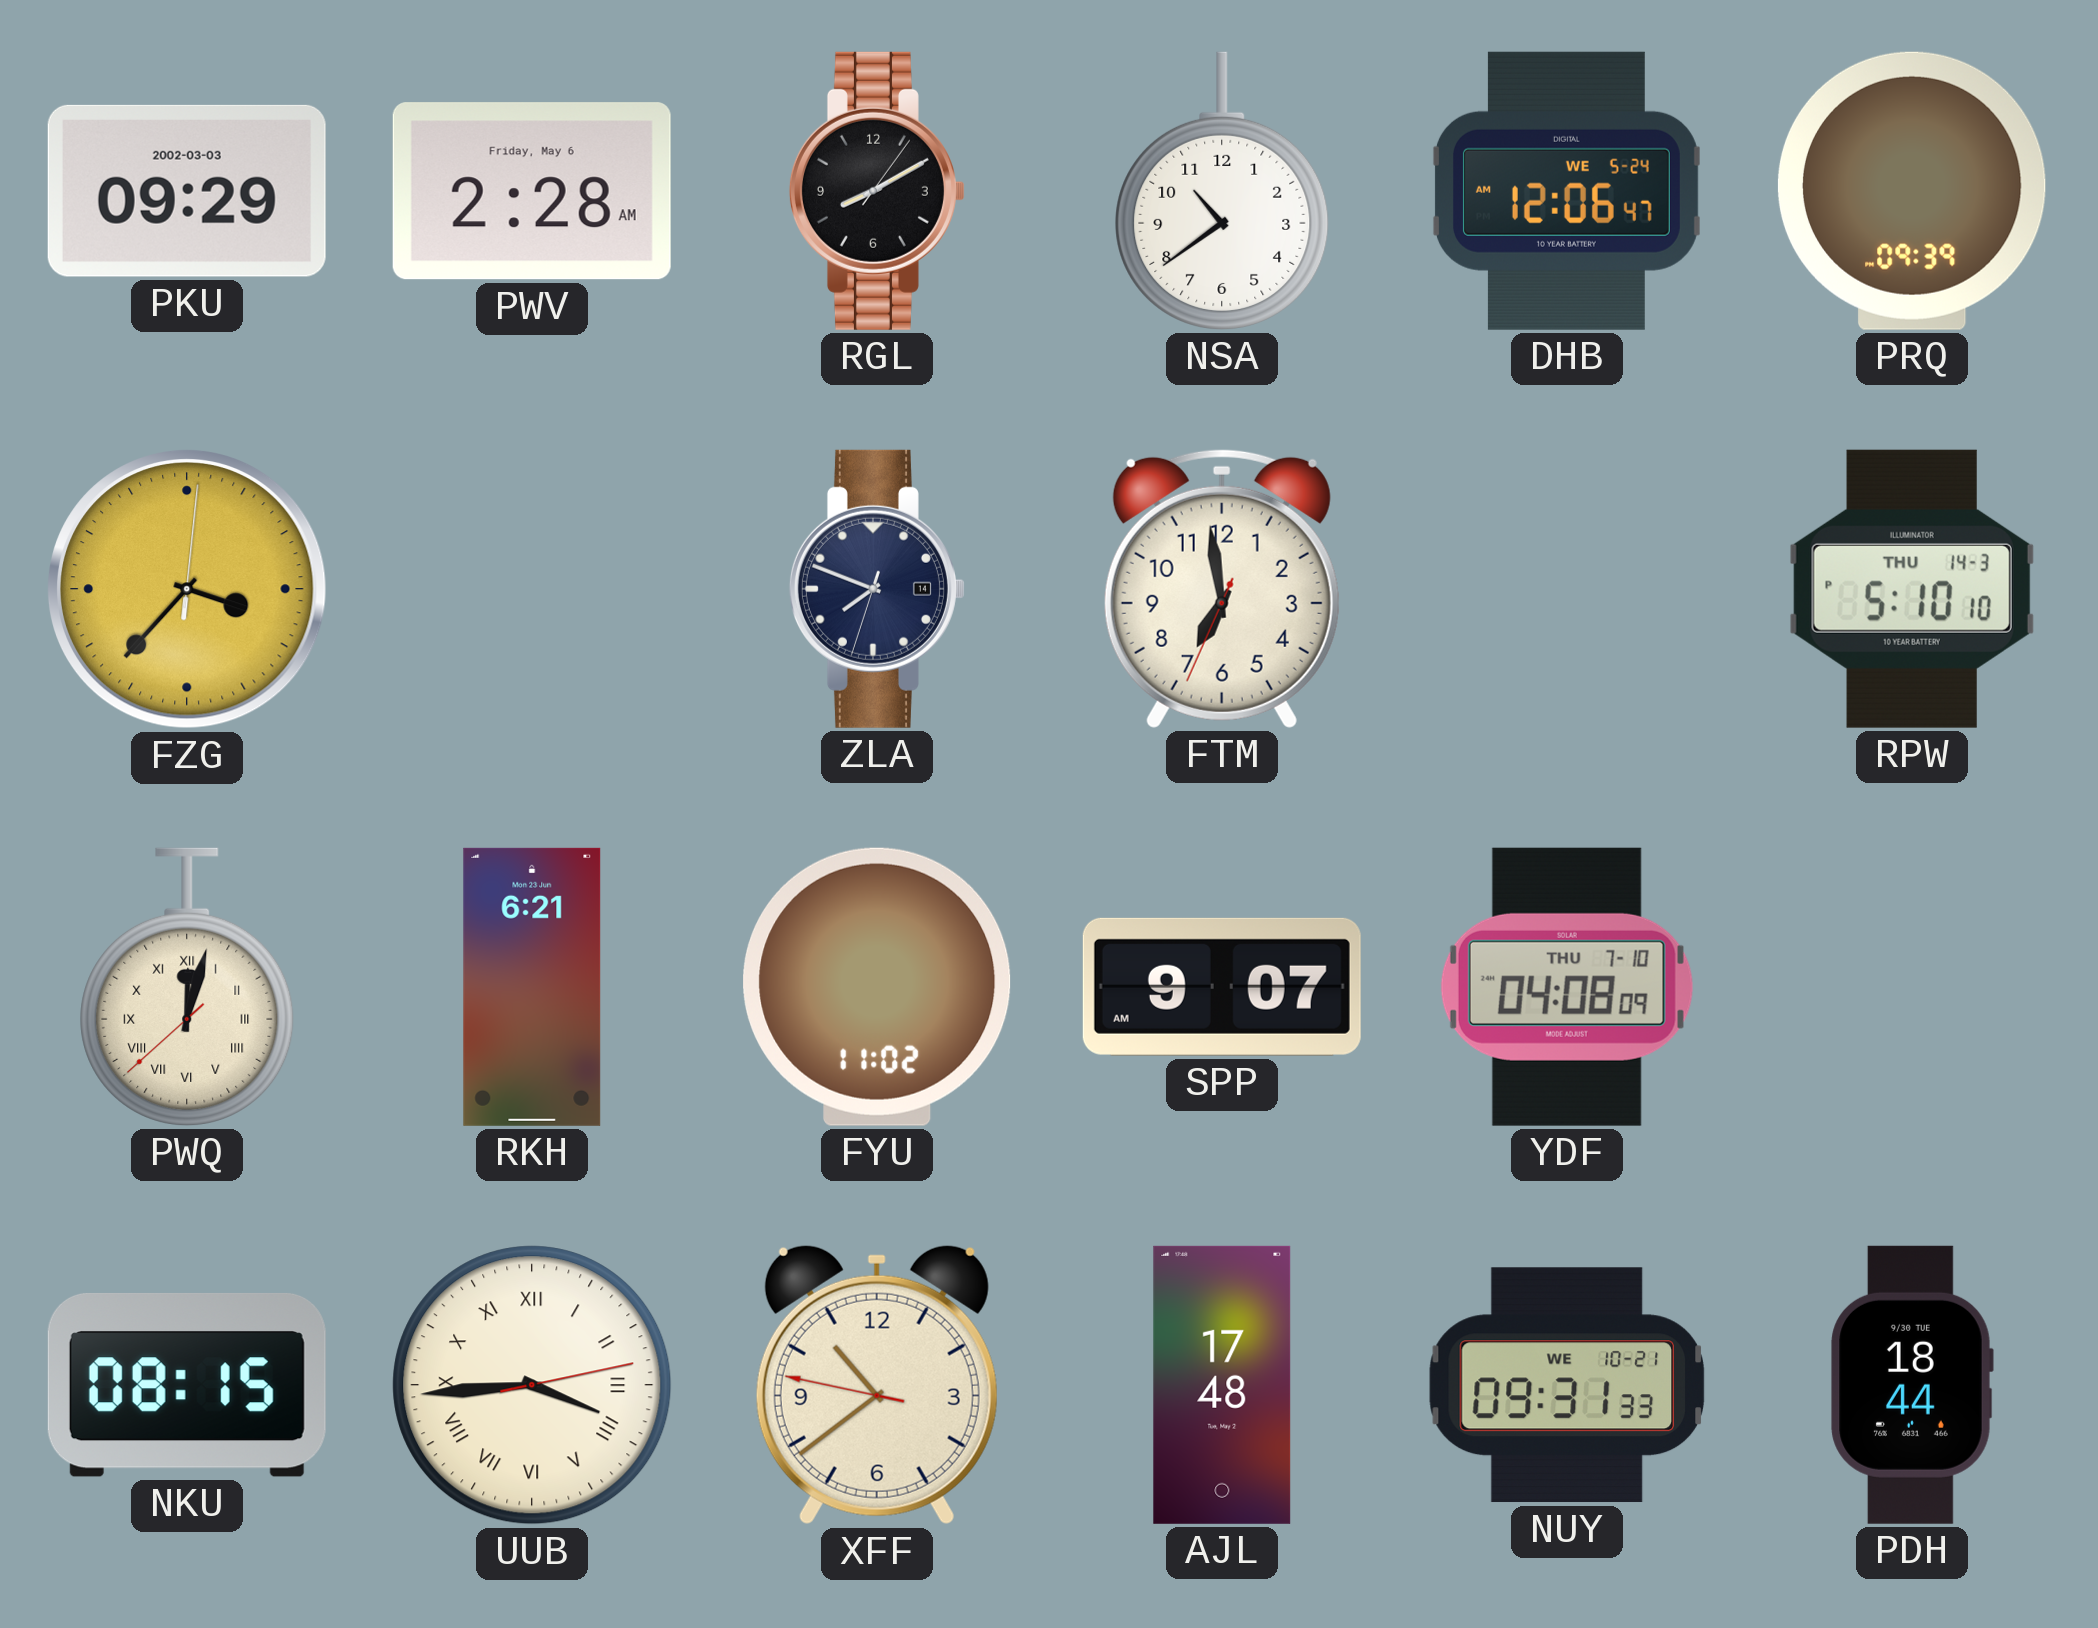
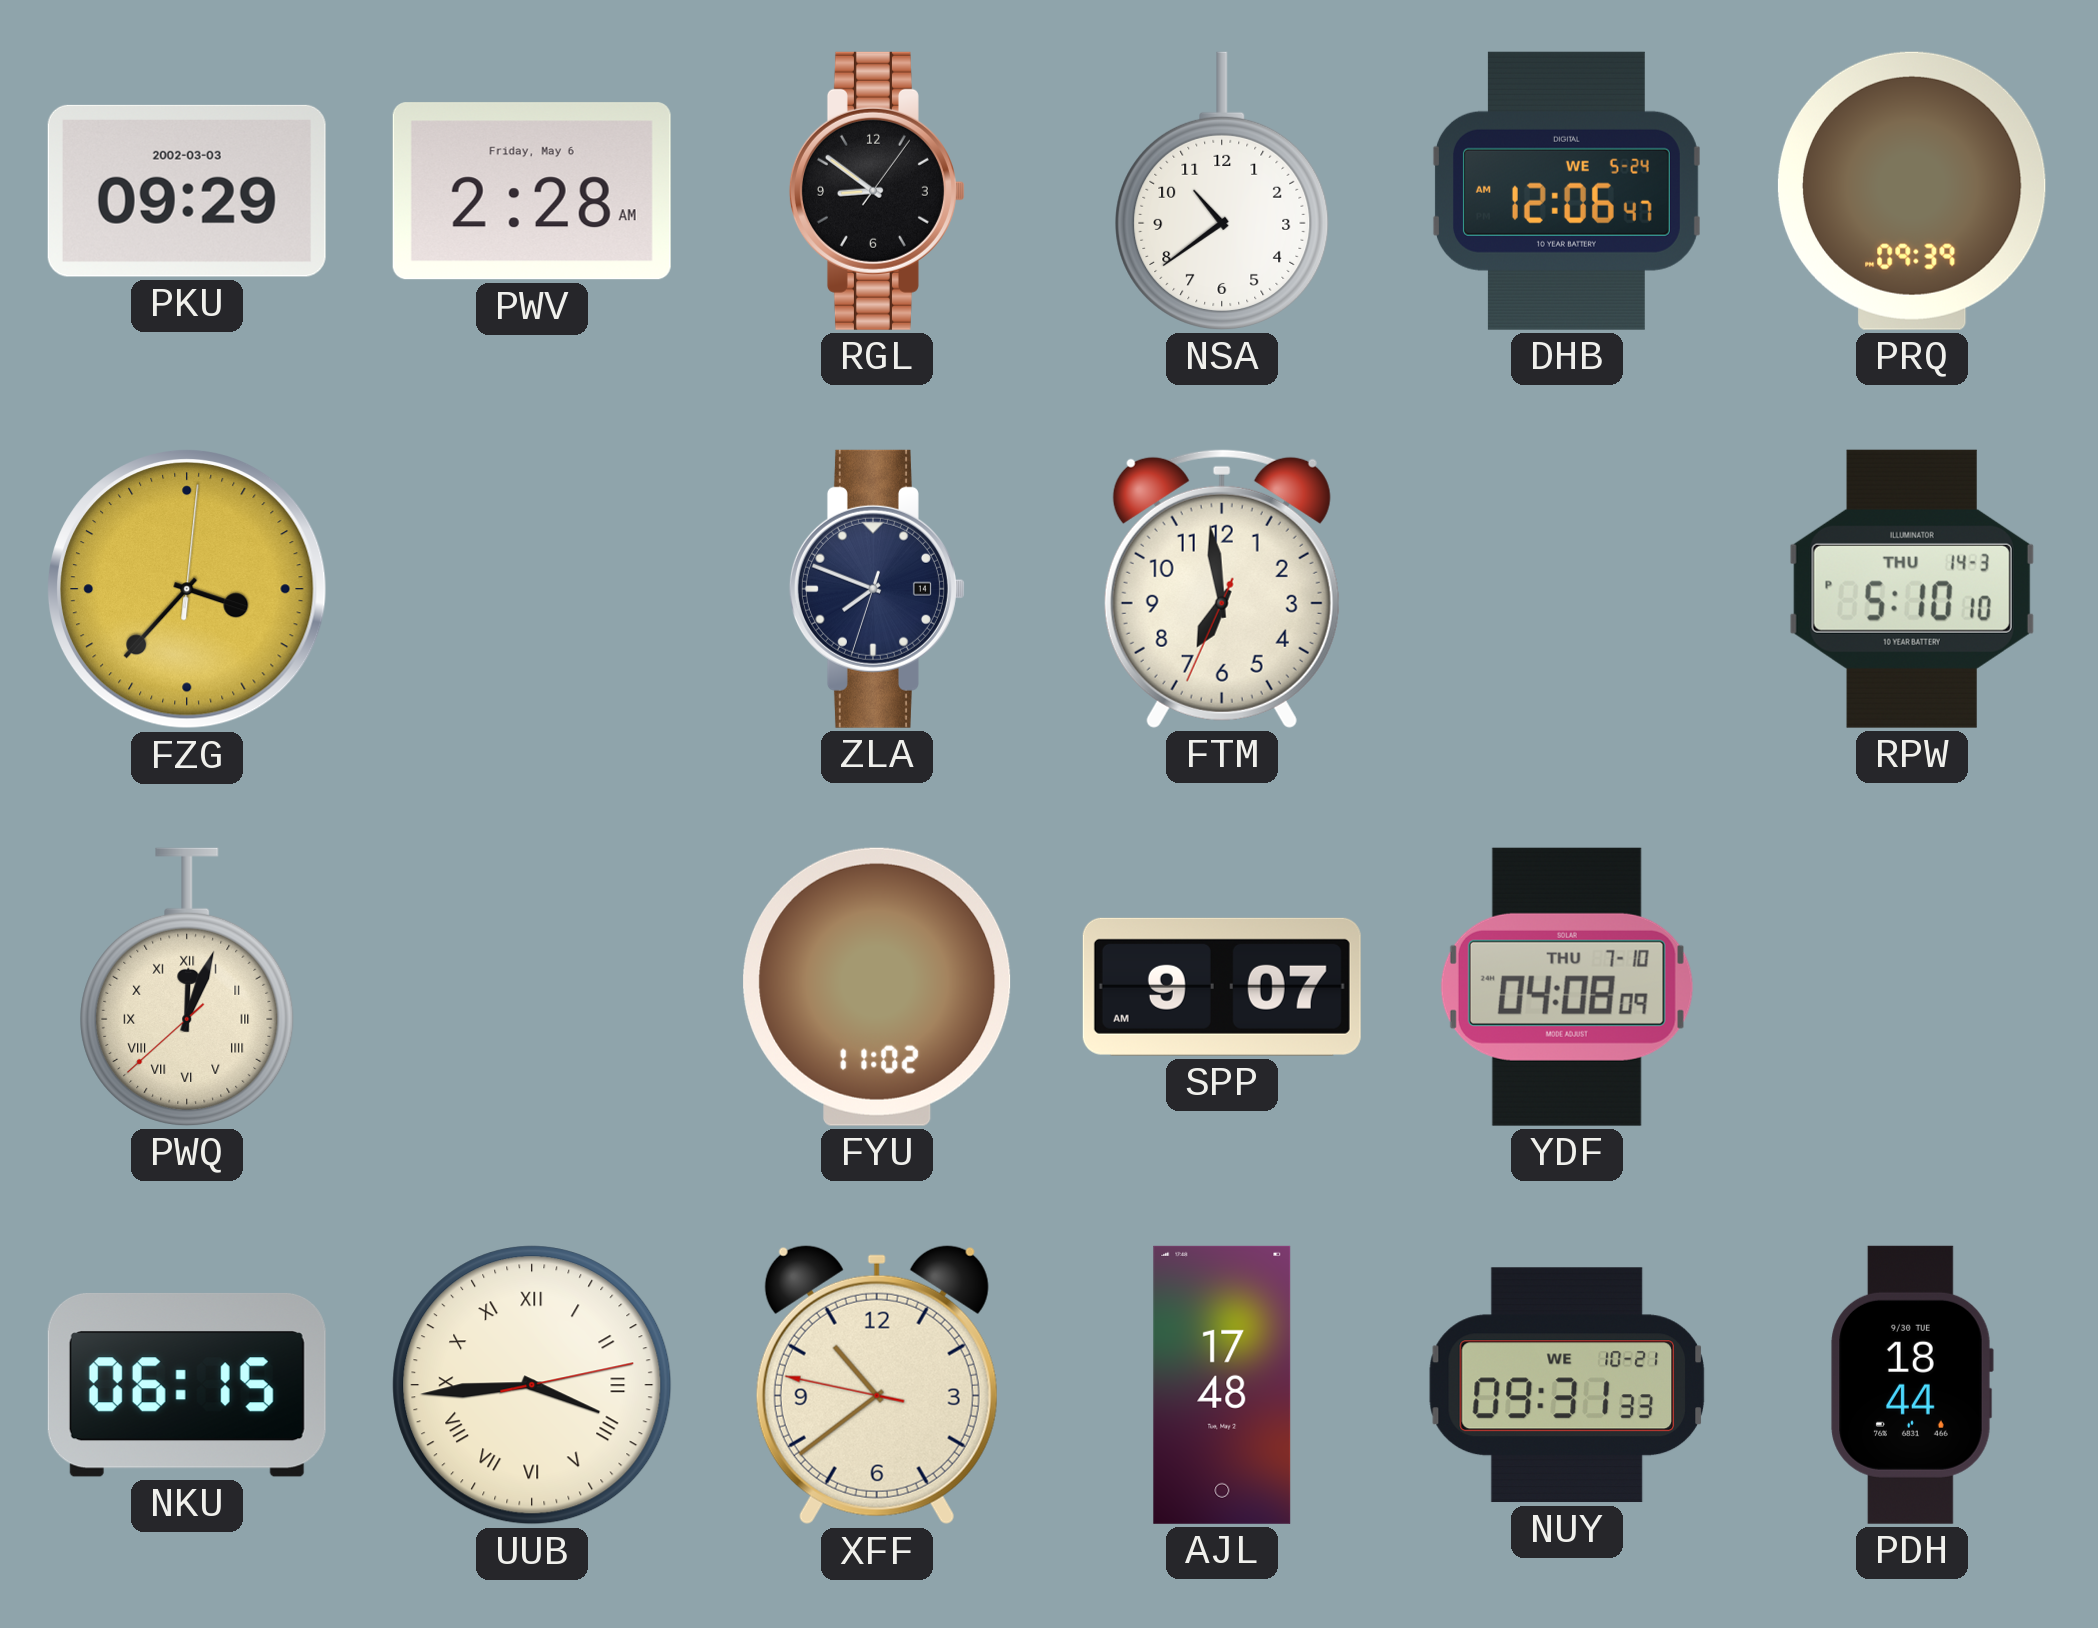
RGL: 8:10 -> 8:51
PWQ: 12:02 -> 12:03
RKH: 6:21 -> none
NKU: 08:15 -> 06:15
